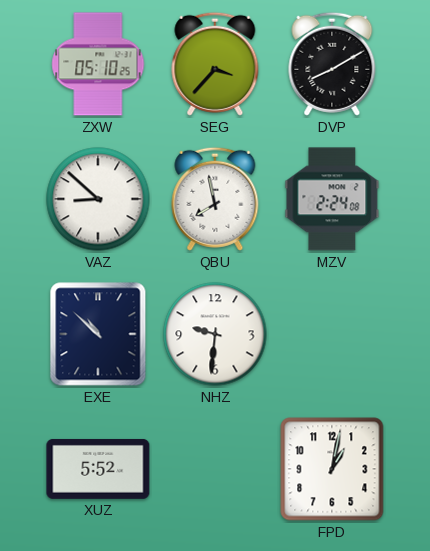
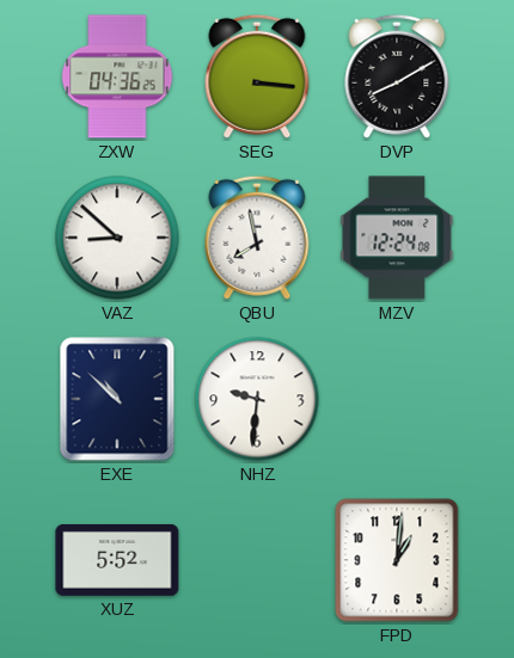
ZXW: 05:10 -> 04:36
SEG: 3:37 -> 3:16
MZV: 2:24 -> 12:24
FPD: 1:02 -> 1:01
